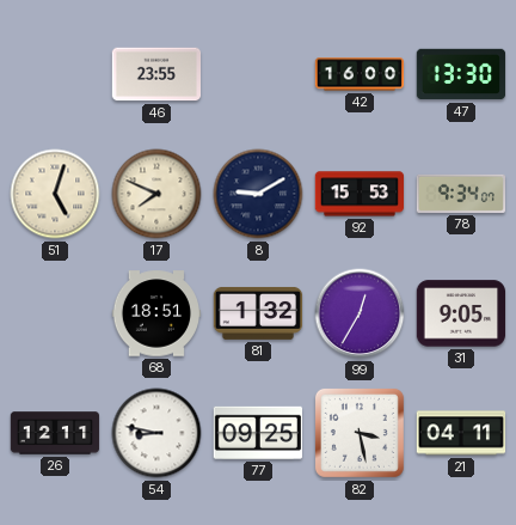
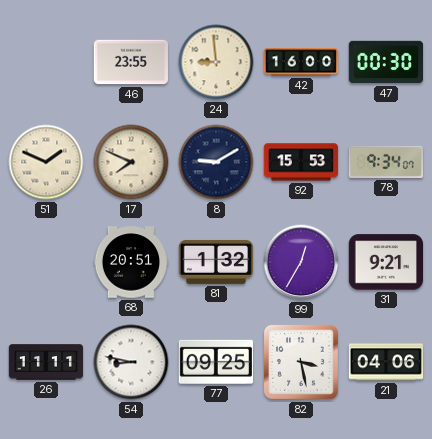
24: none -> 8:59
47: 13:30 -> 00:30
51: 5:03 -> 1:49
68: 18:51 -> 20:51
31: 9:05 -> 9:21
26: 12:11 -> 11:11
21: 04:11 -> 04:06
